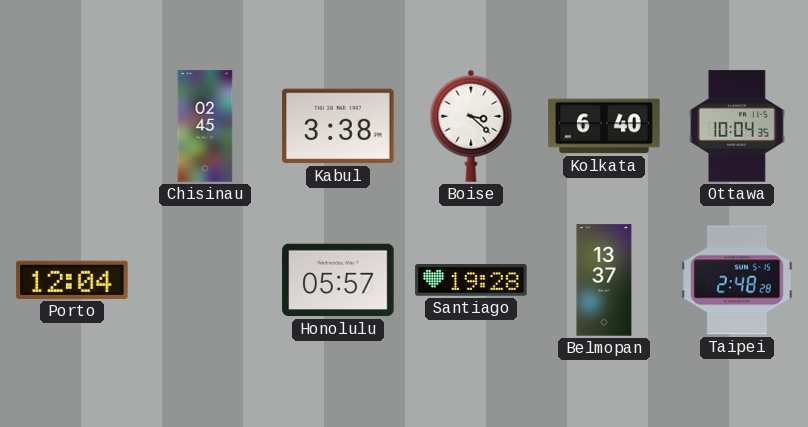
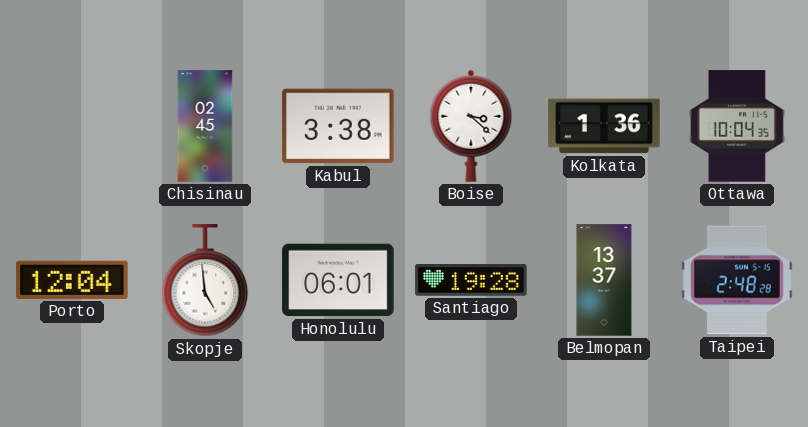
Kolkata: 6:40 -> 1:36
Skopje: none -> 4:59
Honolulu: 05:57 -> 06:01
